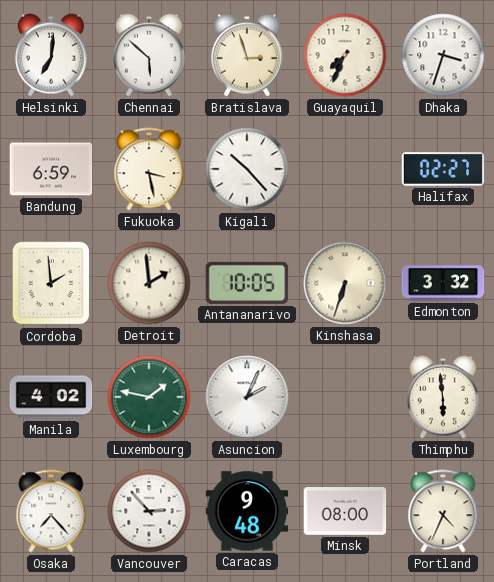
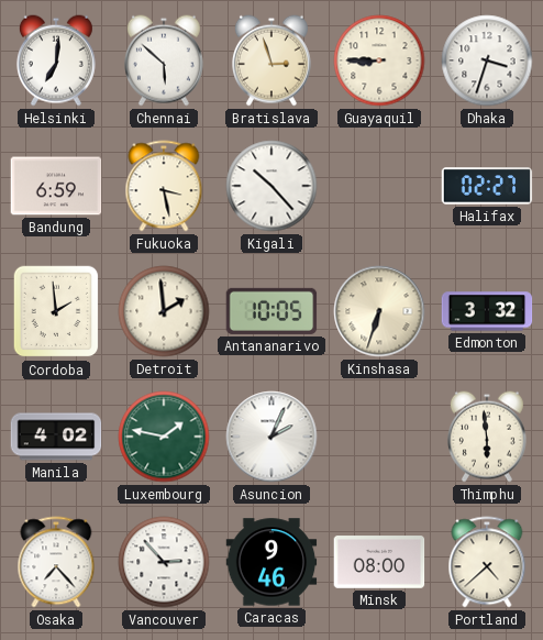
Guayaquil: 7:34 -> 8:45
Caracas: 9:48 -> 9:46
Portland: 4:34 -> 4:38
